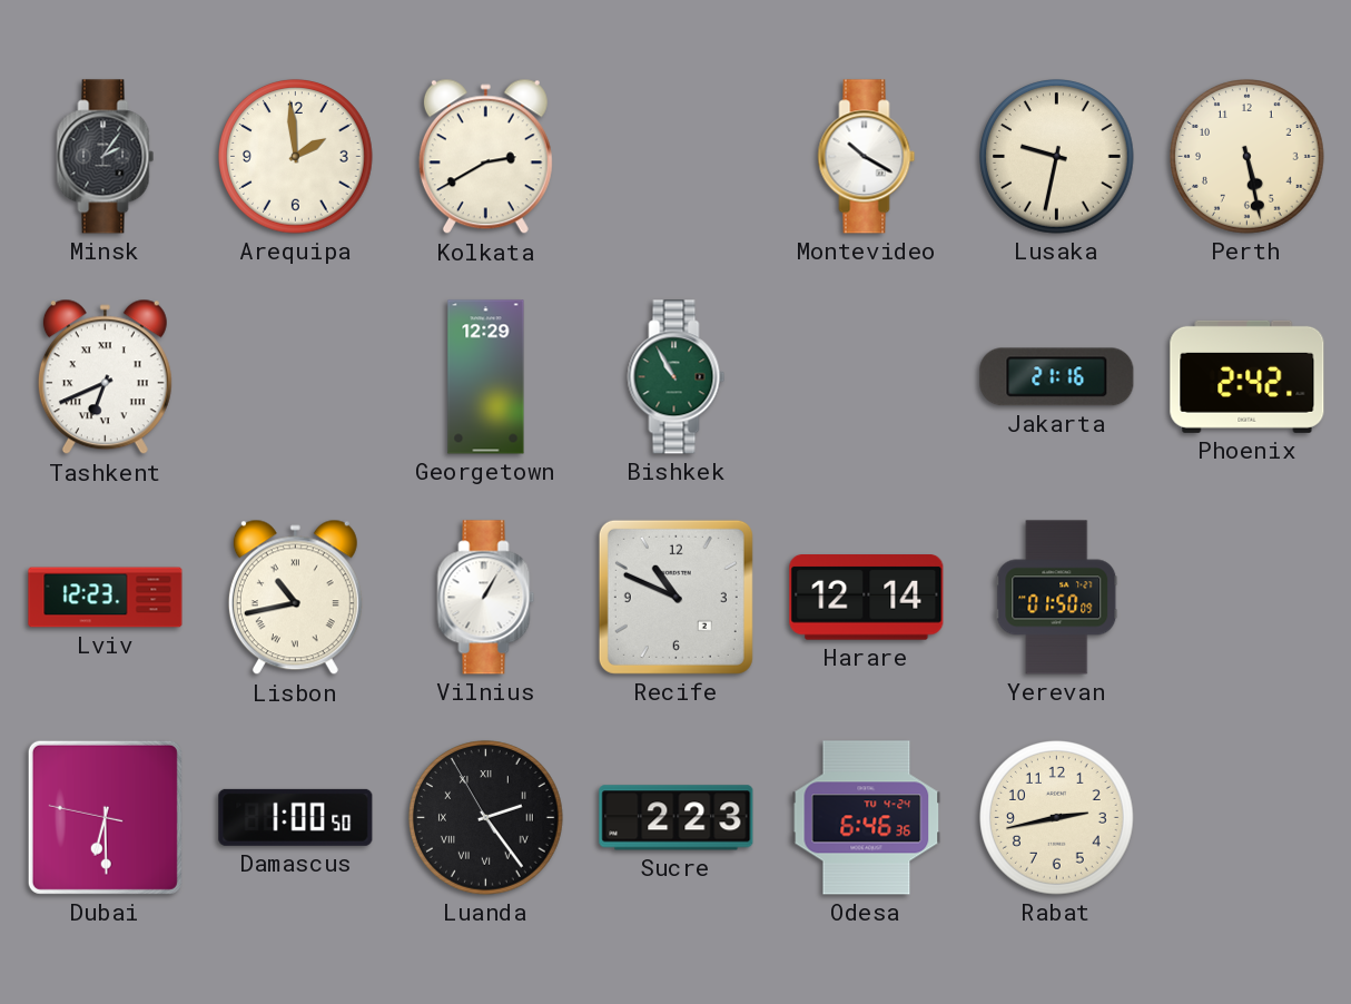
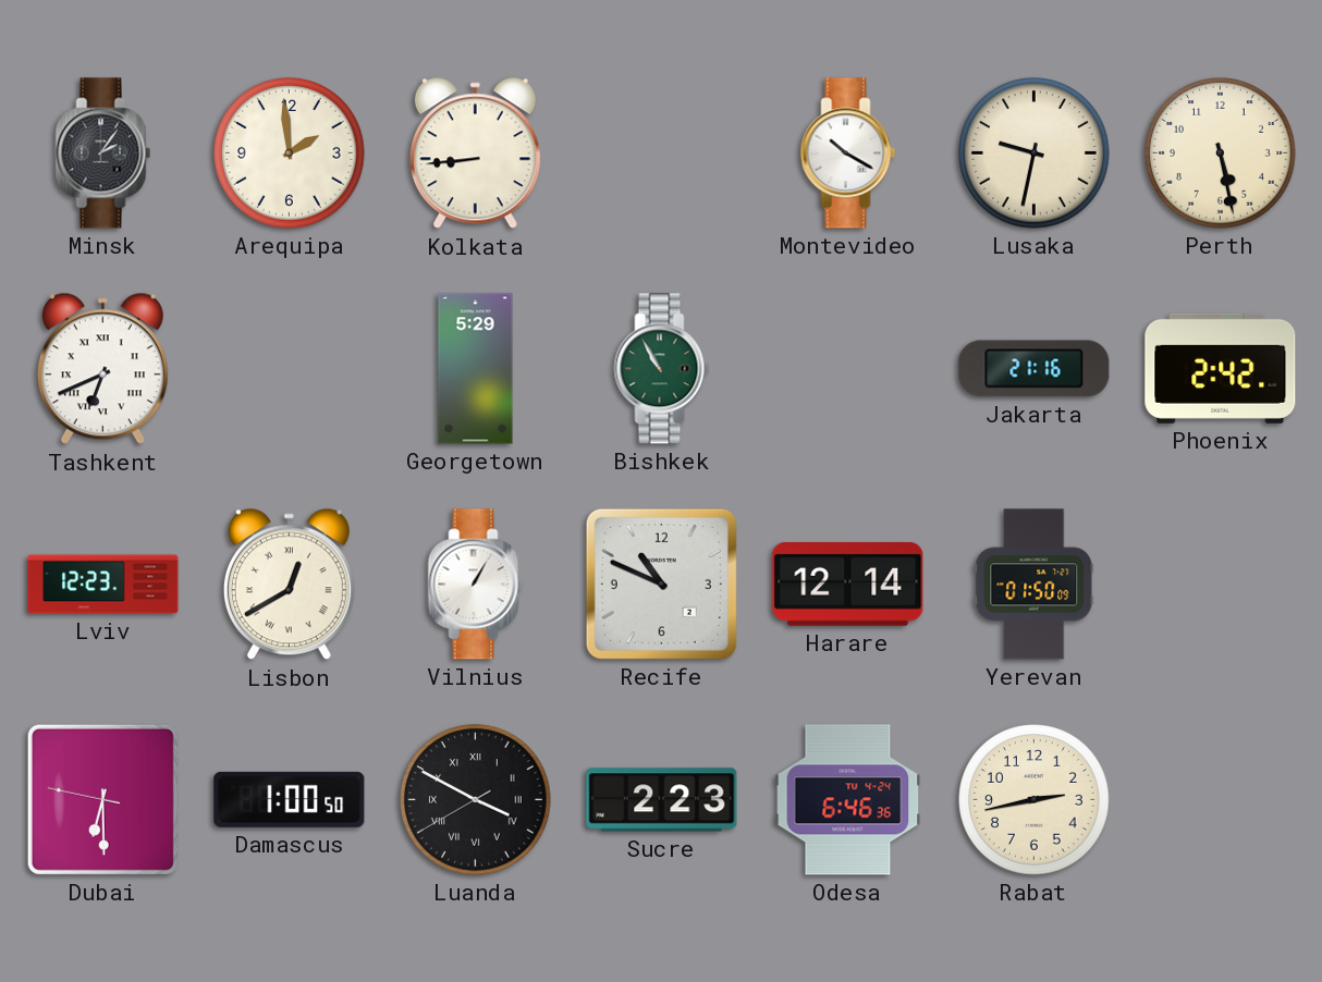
Kolkata: 2:40 -> 8:44
Georgetown: 12:29 -> 5:29
Lisbon: 10:43 -> 12:40
Luanda: 2:23 -> 3:49
